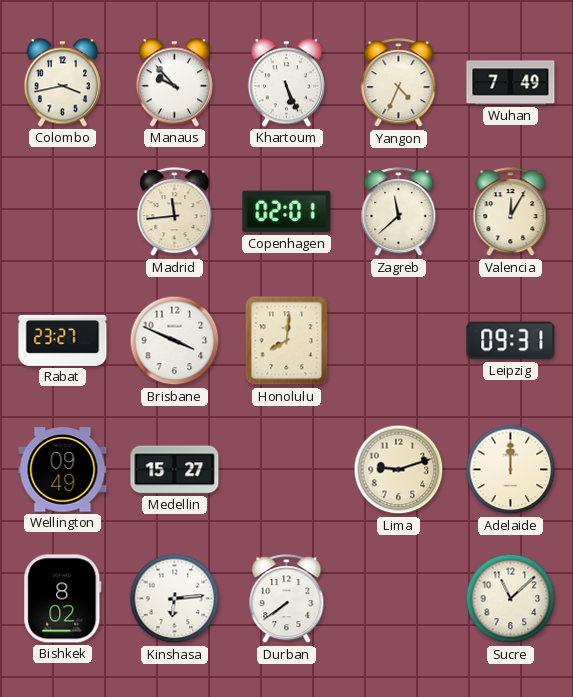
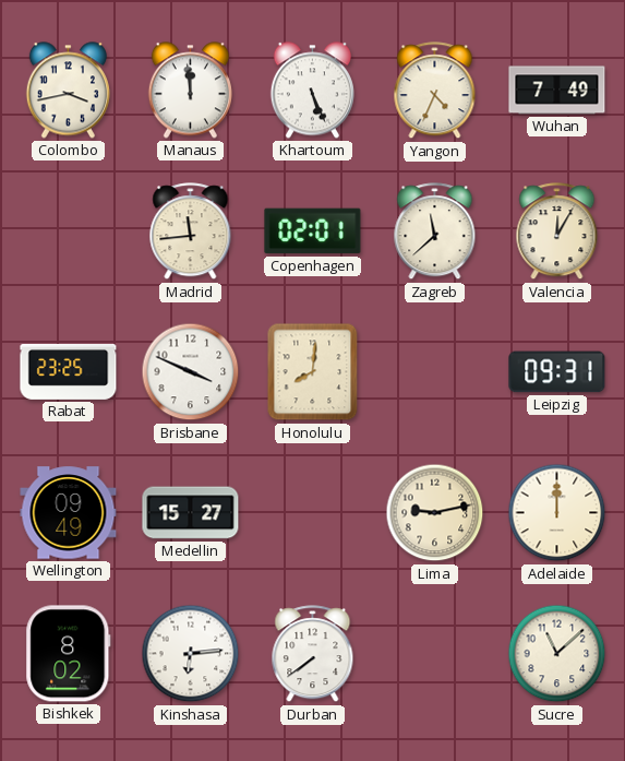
Manaus: 9:53 -> 11:59
Rabat: 23:27 -> 23:25
Lima: 9:12 -> 9:13
